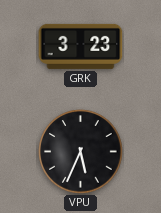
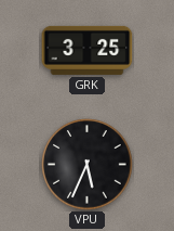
GRK: 3:23 -> 3:25
